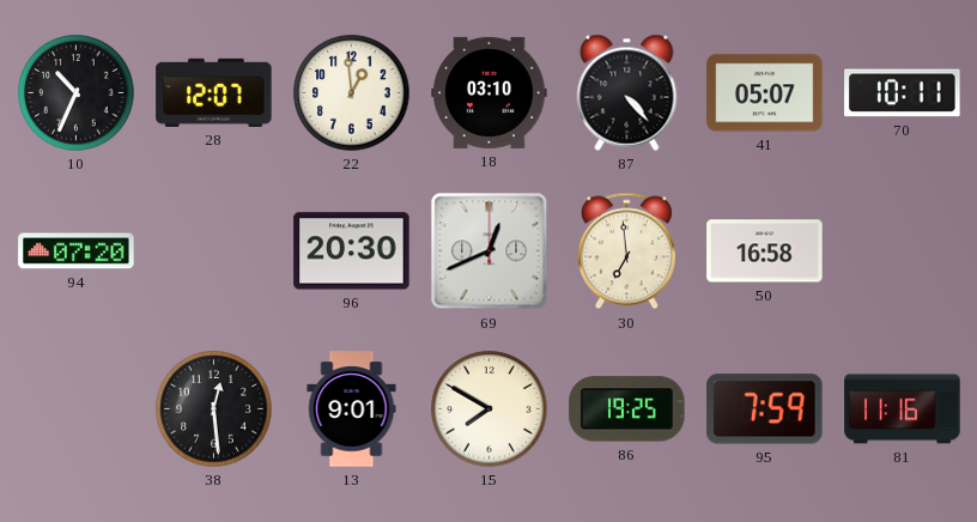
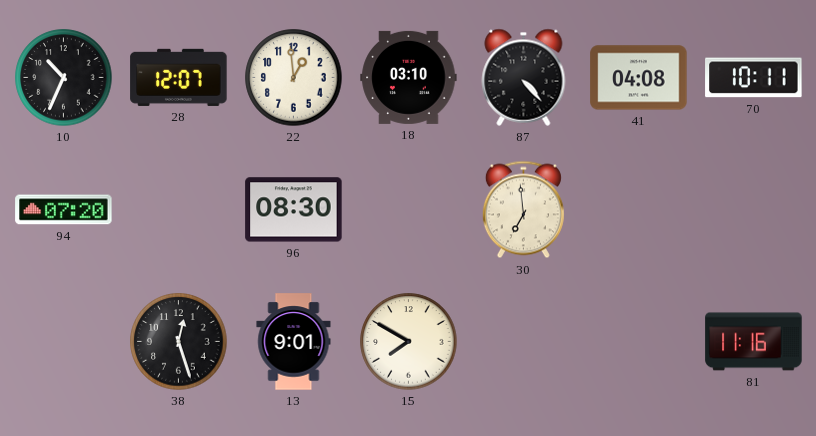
41: 05:07 -> 04:08
96: 20:30 -> 08:30
69: 12:41 -> none
50: 16:58 -> none
38: 12:29 -> 12:27
86: 19:25 -> none
95: 7:59 -> none
